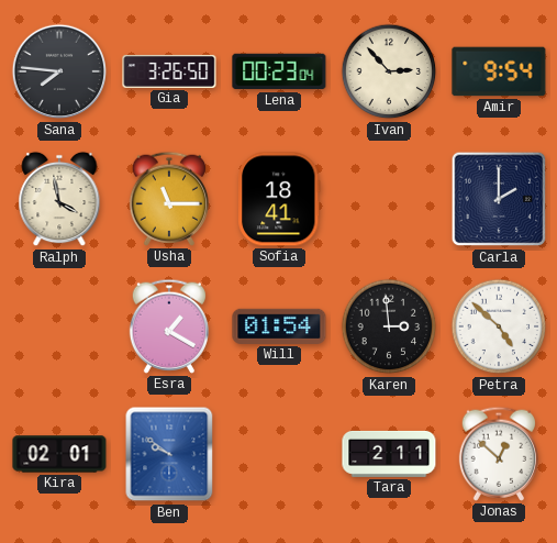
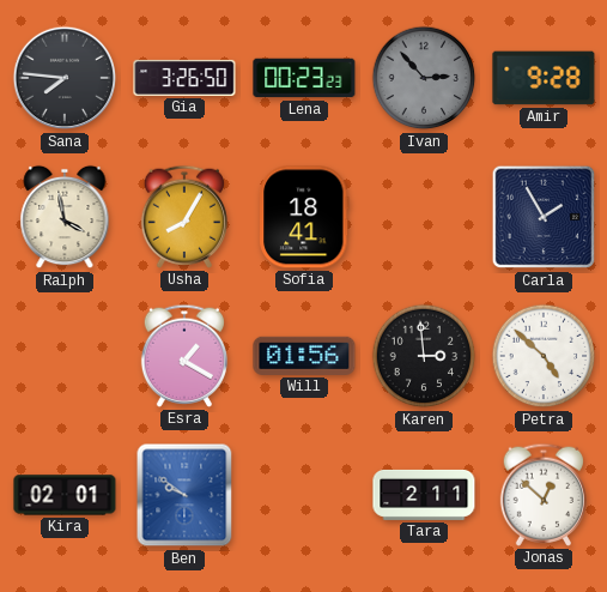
Lena: 00:23:04 -> 00:23:23
Ivan dial: cream -> grey
Amir: 9:54 -> 9:28
Usha: 11:15 -> 8:05
Carla: 2:00 -> 1:55
Will: 01:54 -> 01:56
